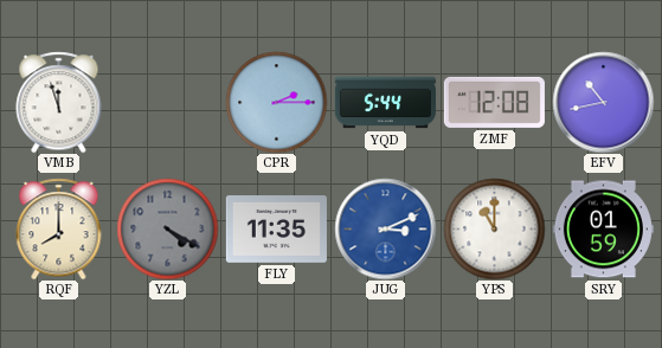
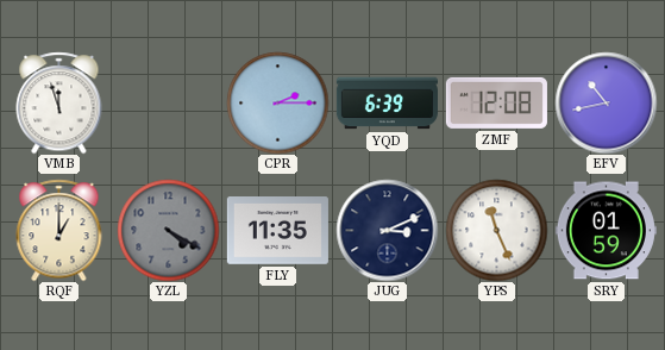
YQD: 5:44 -> 6:39
RQF: 8:00 -> 1:00
JUG dial: blue -> navy
YPS: 11:00 -> 11:26
